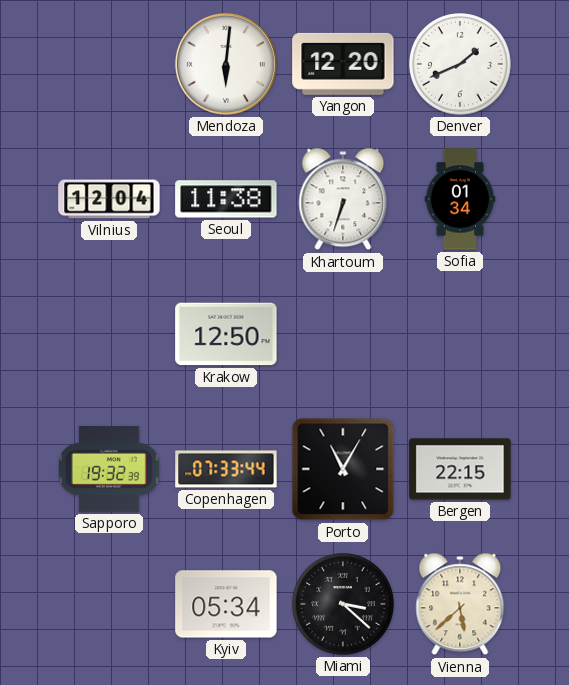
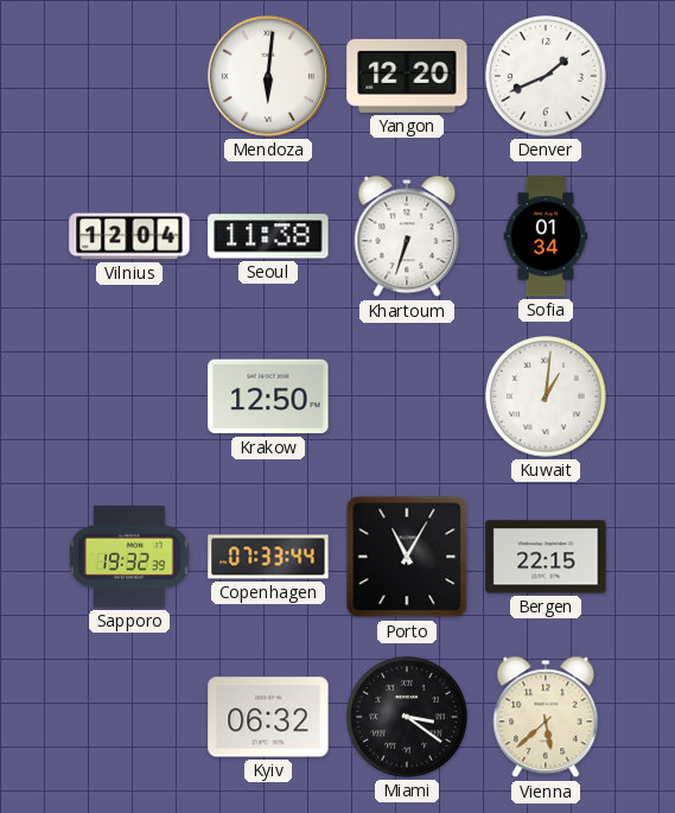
Kuwait: none -> 1:01
Kyiv: 05:34 -> 06:32
Miami: 3:22 -> 3:21
